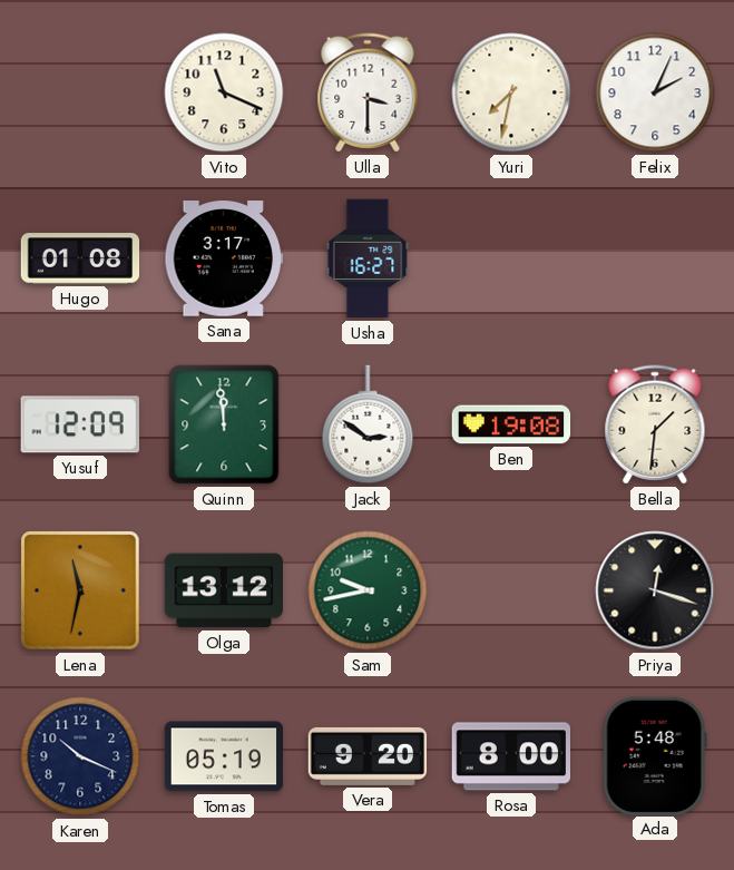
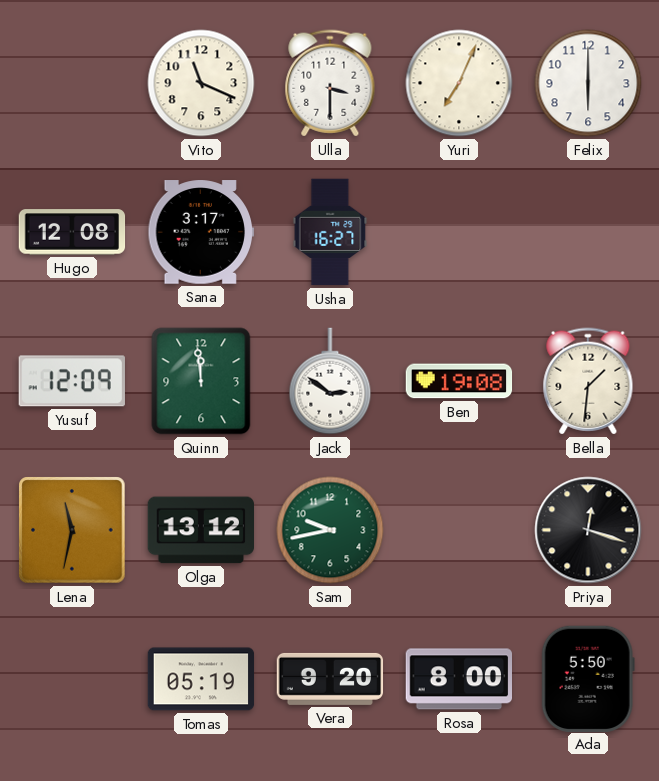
Yuri: 7:32 -> 7:04
Felix: 2:04 -> 6:00
Hugo: 01:08 -> 12:08
Karen: 10:19 -> none
Ada: 5:48 -> 5:50
